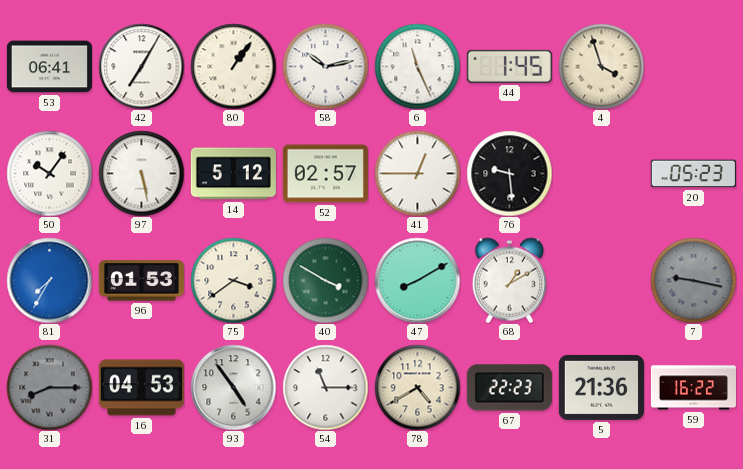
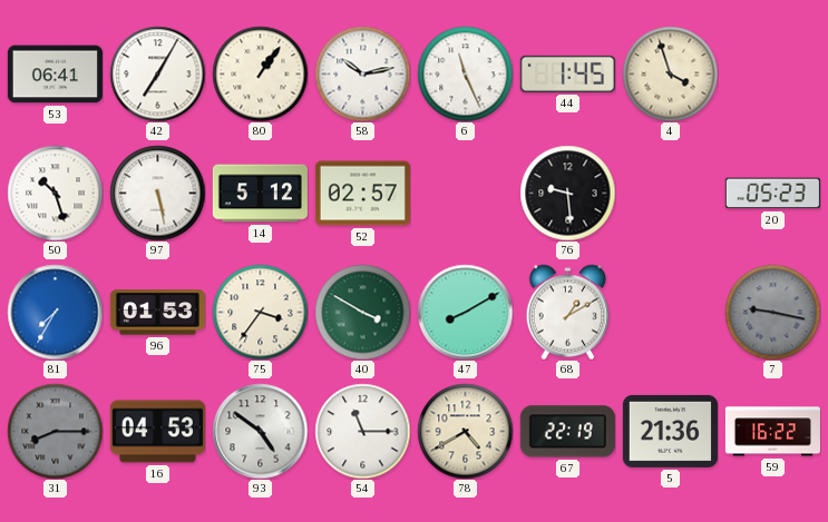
50: 10:06 -> 10:27
41: 12:45 -> none
75: 3:39 -> 3:36
93: 4:54 -> 4:51
67: 22:23 -> 22:19
